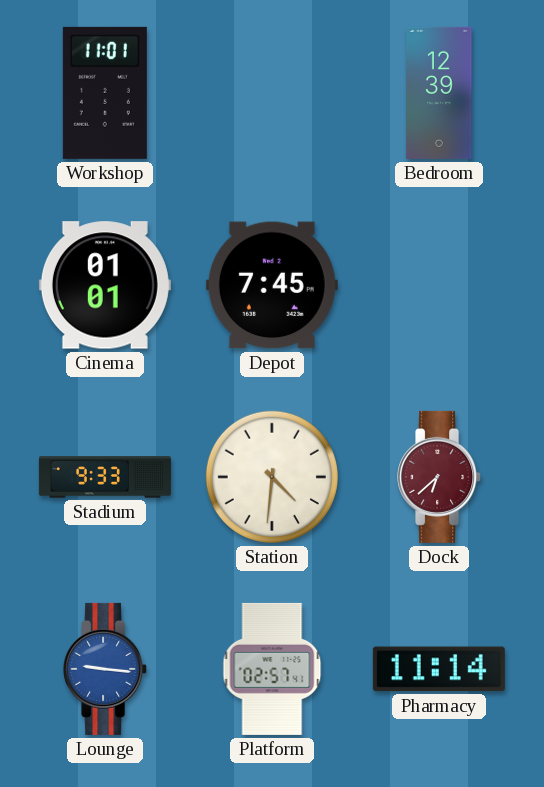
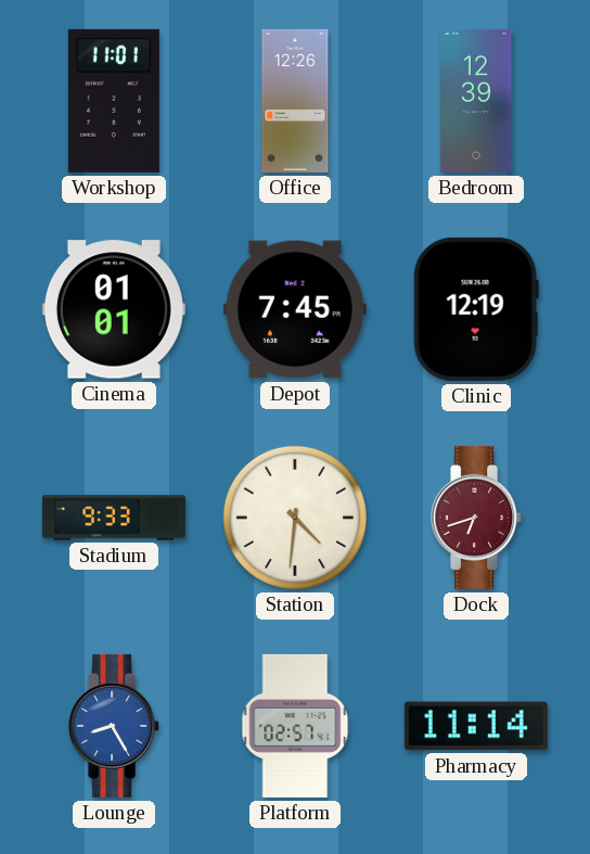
Office: none -> 12:26
Clinic: none -> 12:19
Dock: 6:38 -> 6:42
Lounge: 9:16 -> 8:25
